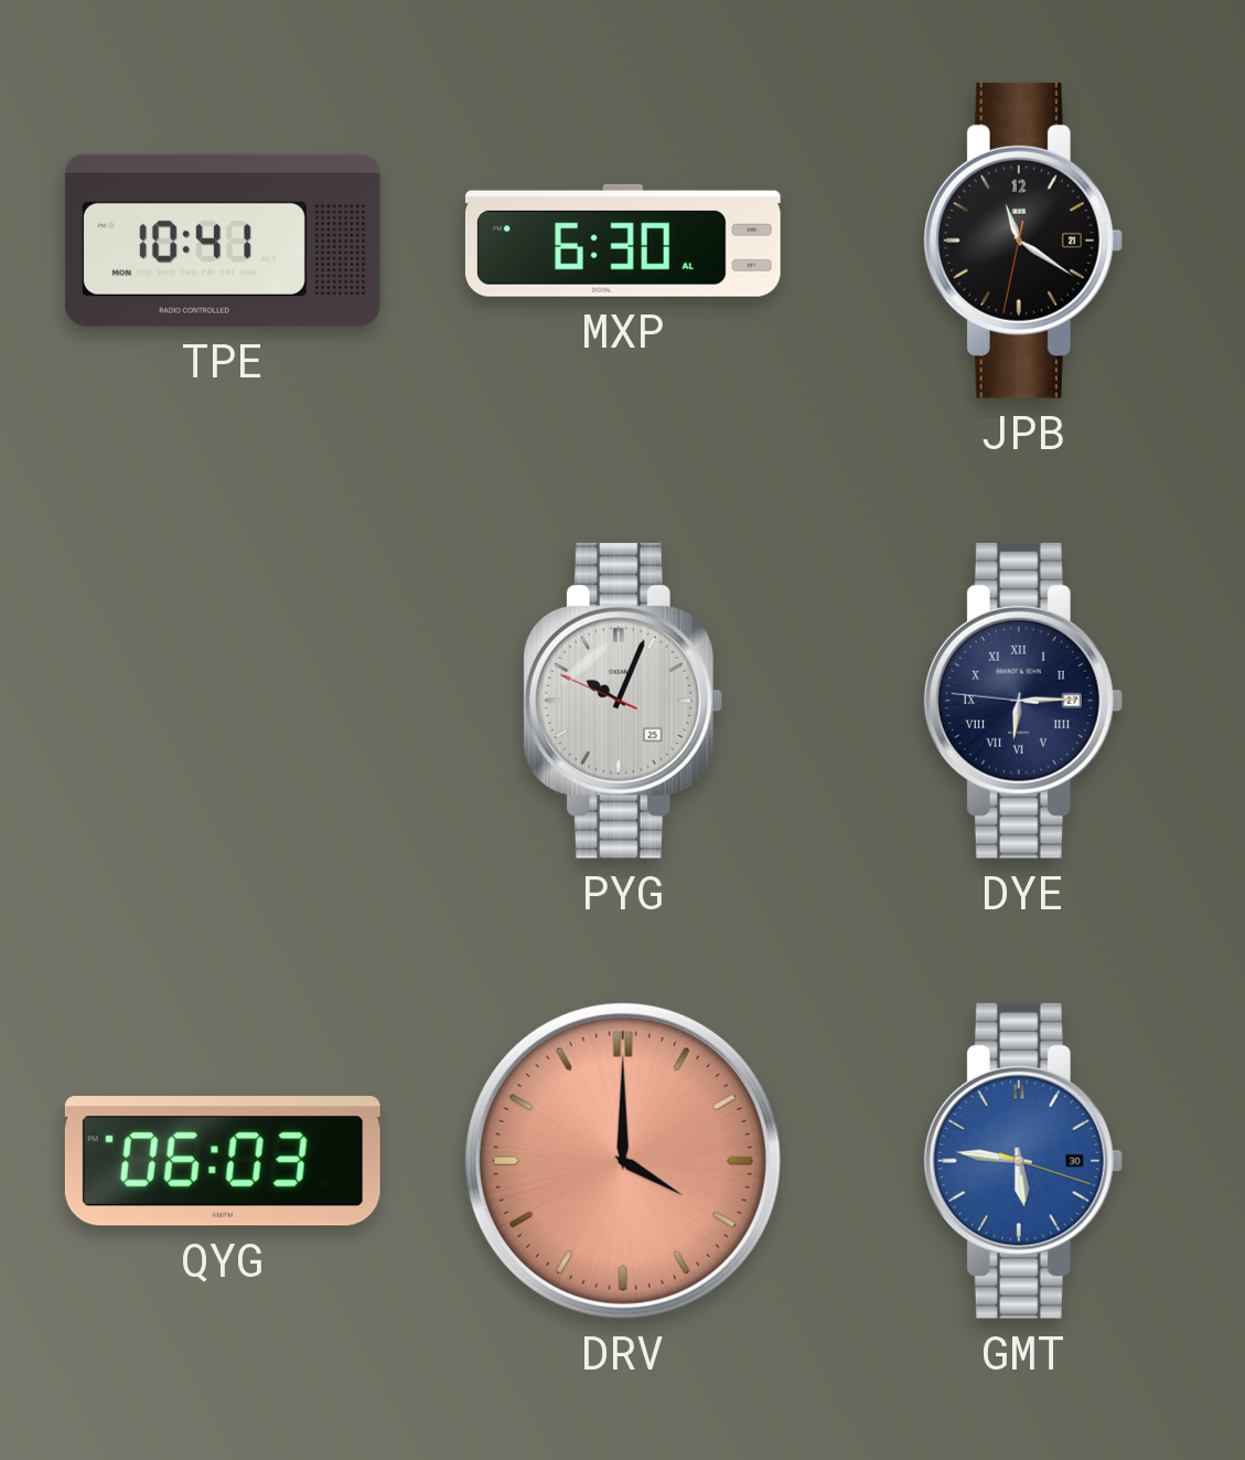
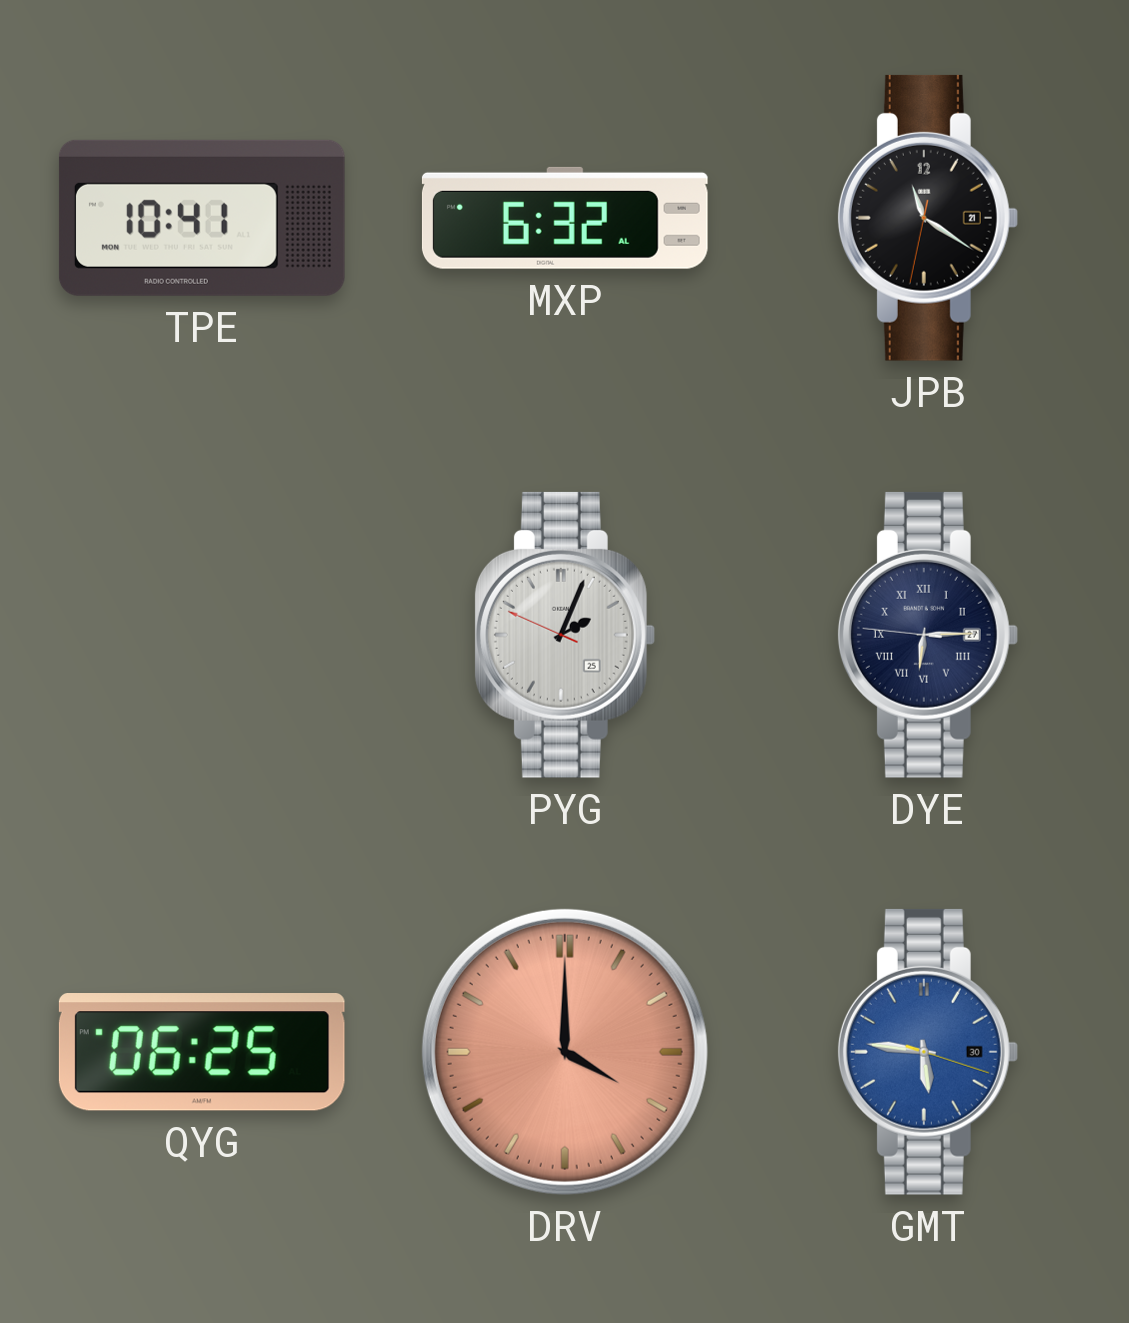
MXP: 6:30 -> 6:32
PYG: 10:03 -> 2:03
QYG: 06:03 -> 06:25
